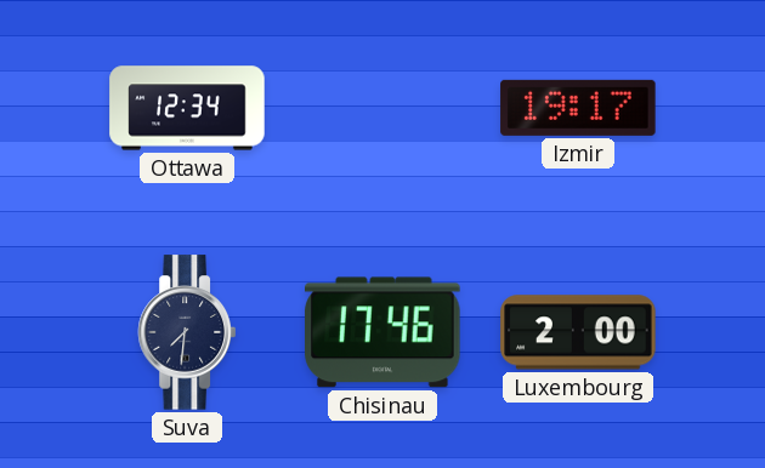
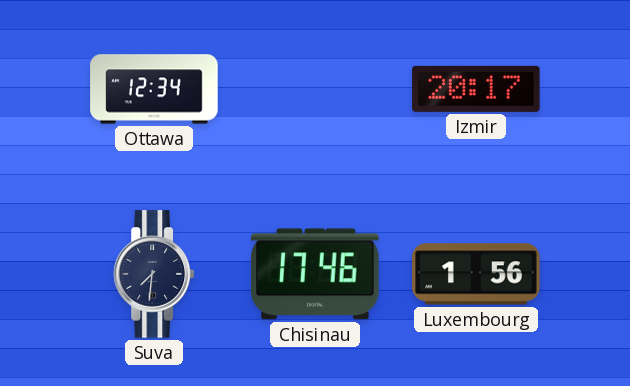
Izmir: 19:17 -> 20:17
Luxembourg: 2:00 -> 1:56
